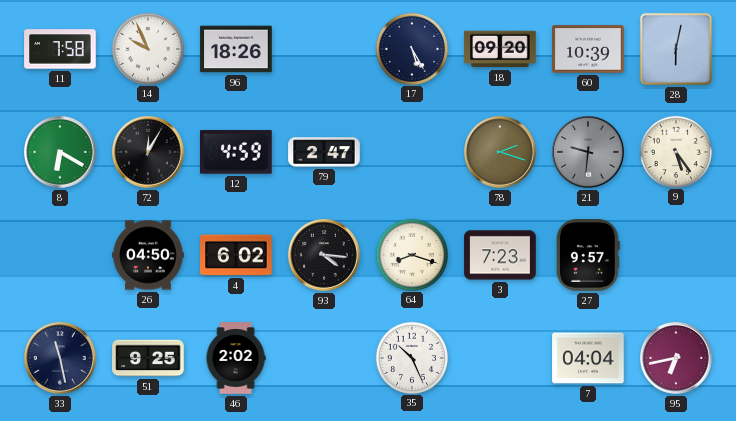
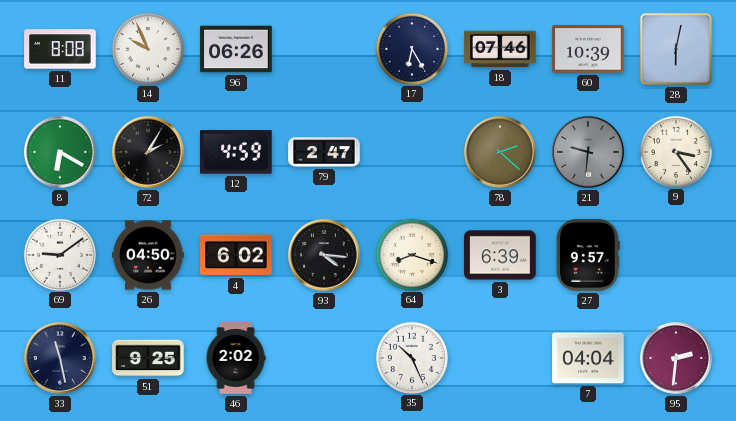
11: 7:58 -> 8:08
96: 18:26 -> 06:26
17: 5:25 -> 6:25
18: 09:20 -> 07:46
72: 12:05 -> 2:05
78: 2:18 -> 2:22
9: 5:24 -> 3:24
69: none -> 9:09
3: 7:23 -> 6:39
95: 6:43 -> 2:31
